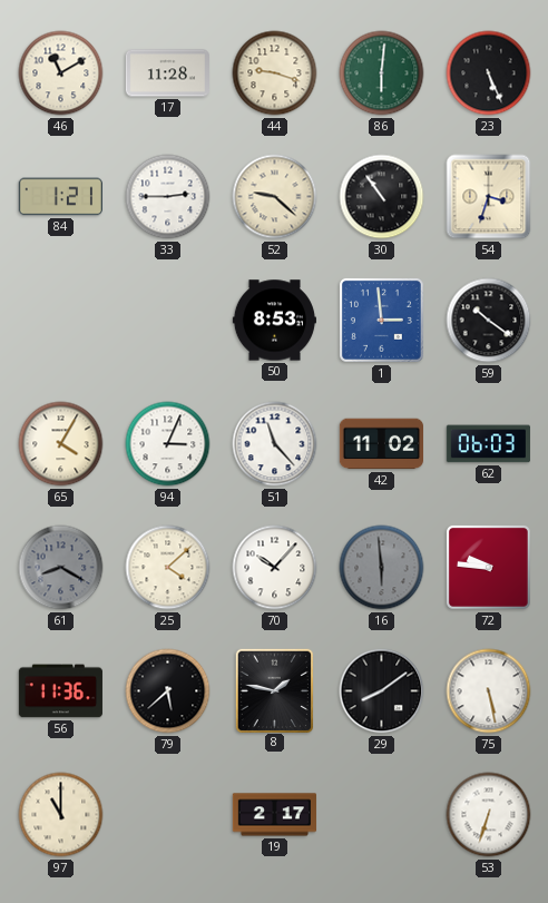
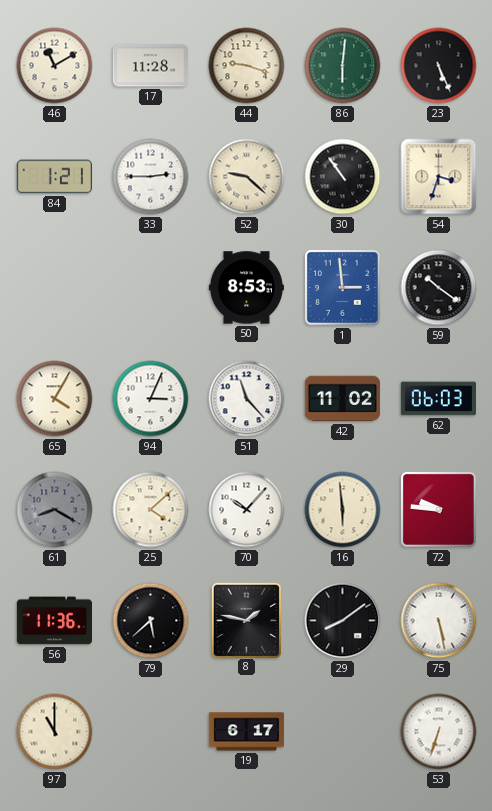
16 dial: grey -> cream
19: 2:17 -> 6:17
